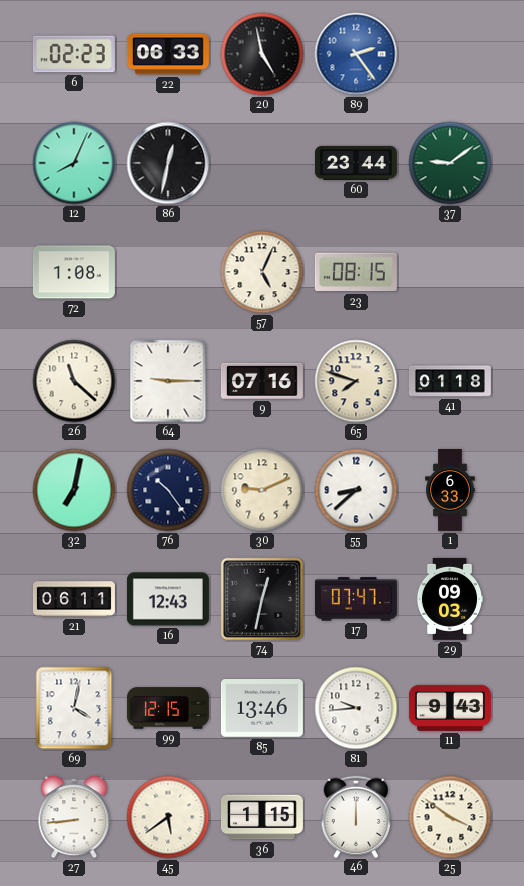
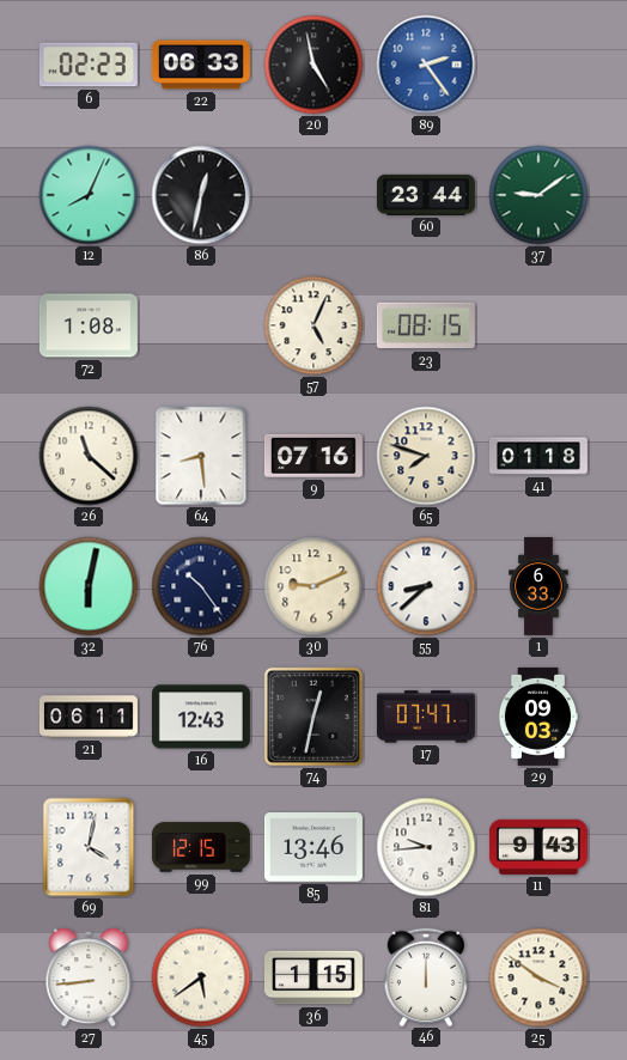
64: 9:15 -> 8:29
32: 7:02 -> 6:02
